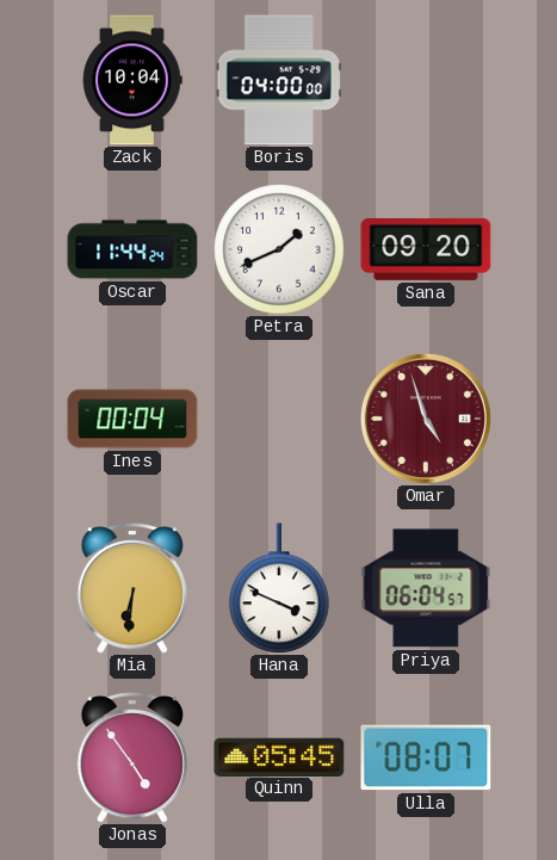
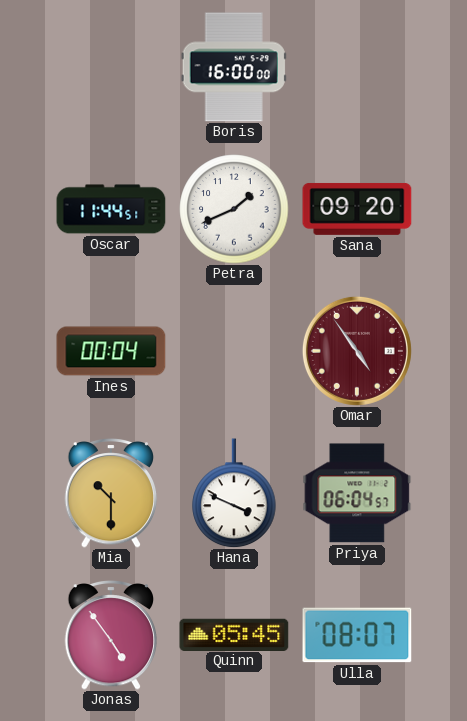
Zack: 10:04 -> none
Boris: 04:00 -> 16:00
Oscar: 11:44:24 -> 11:44:51
Omar: 4:57 -> 4:54
Mia: 6:31 -> 10:30
